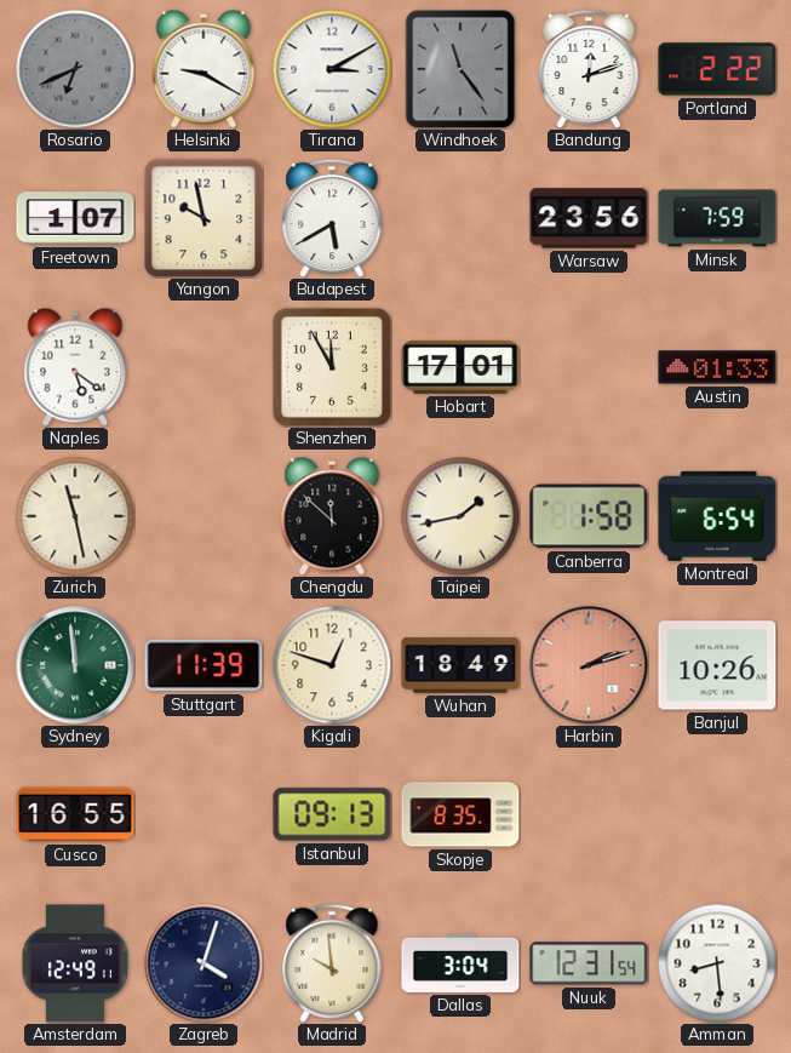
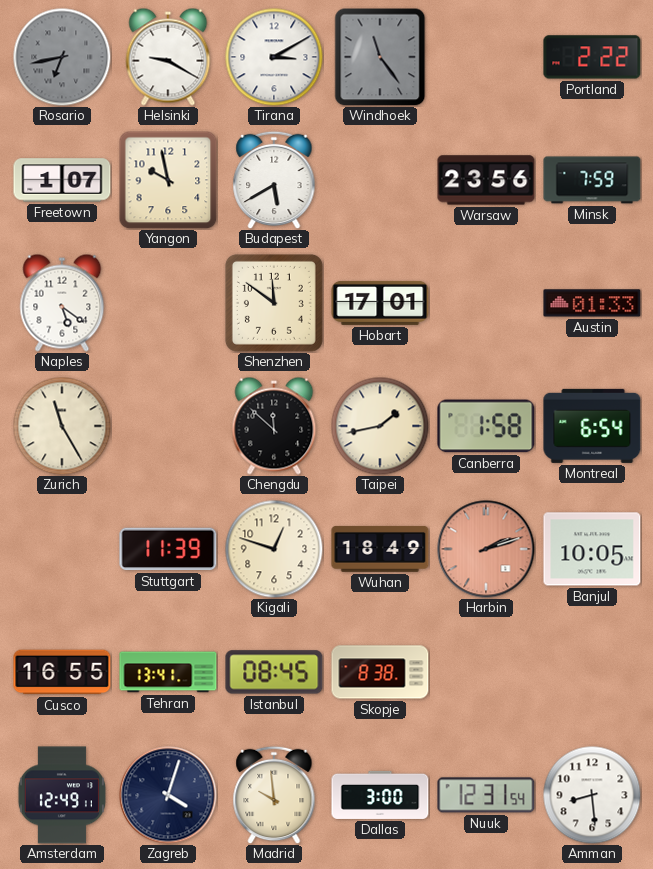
Rosario: 6:41 -> 6:43
Bandung: 12:12 -> none
Shenzhen: 11:55 -> 11:51
Zurich: 11:28 -> 11:25
Sydney: 11:59 -> none
Banjul: 10:26 -> 10:05
Tehran: none -> 13:41
Istanbul: 09:13 -> 08:45
Skopje: 8:35 -> 8:38
Dallas: 3:04 -> 3:00
